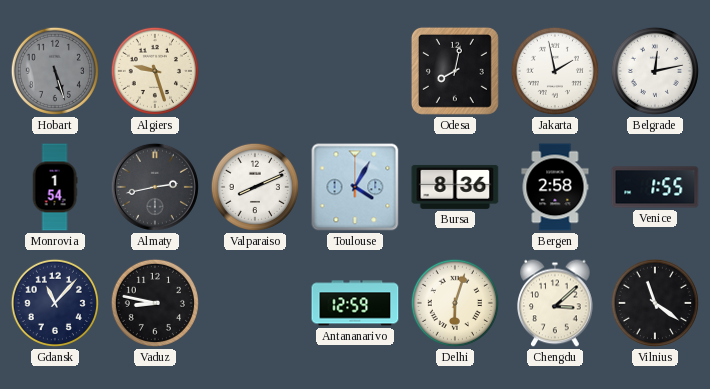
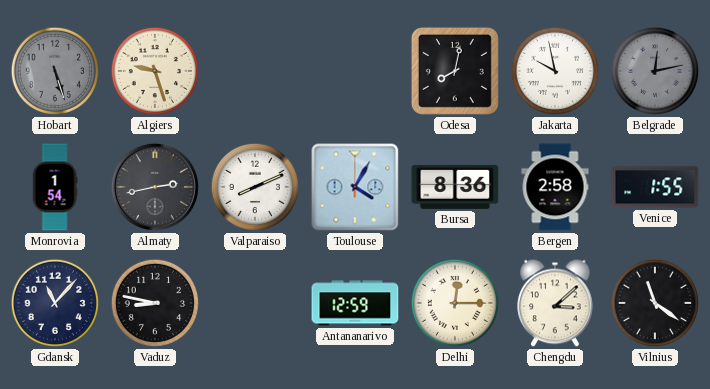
Jakarta: 1:58 -> 9:58
Belgrade dial: white -> grey
Delhi: 6:03 -> 12:15
